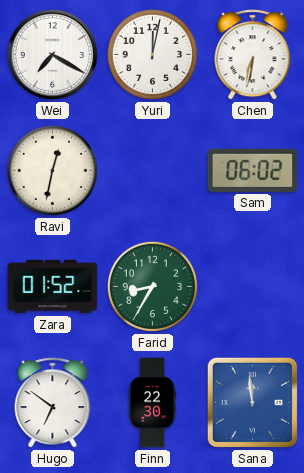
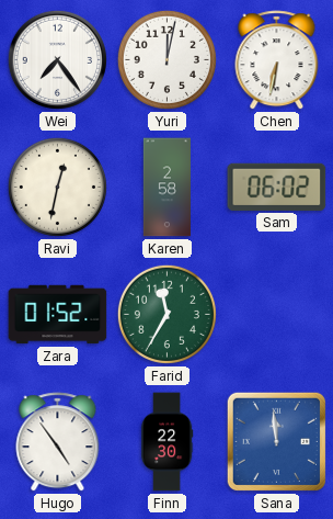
Wei: 7:20 -> 7:24
Karen: none -> 2:58
Farid: 8:35 -> 11:35
Hugo: 6:51 -> 4:54
